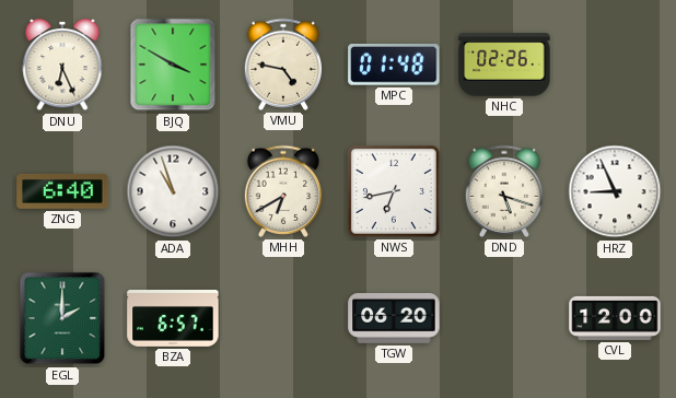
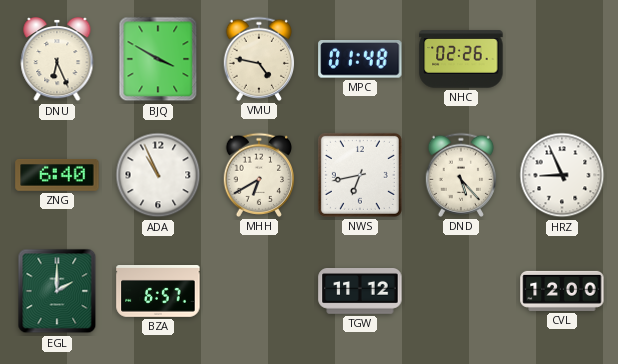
ADA: 10:57 -> 10:56
DND: 5:18 -> 5:23
TGW: 06:20 -> 11:12
